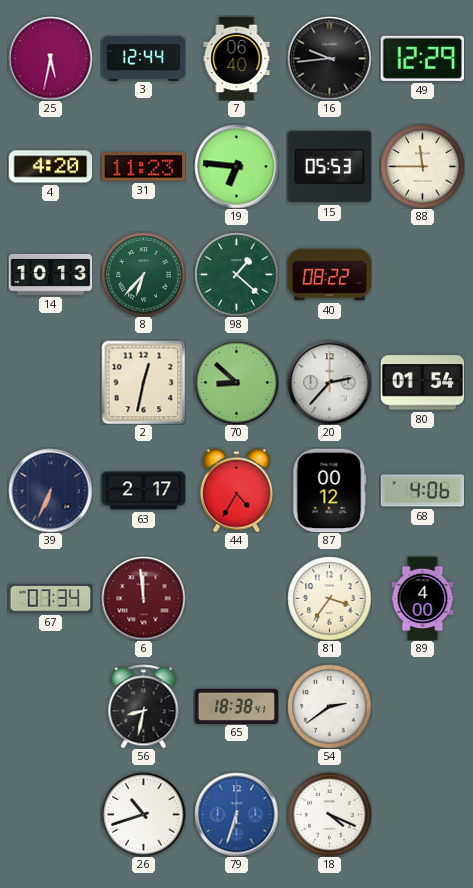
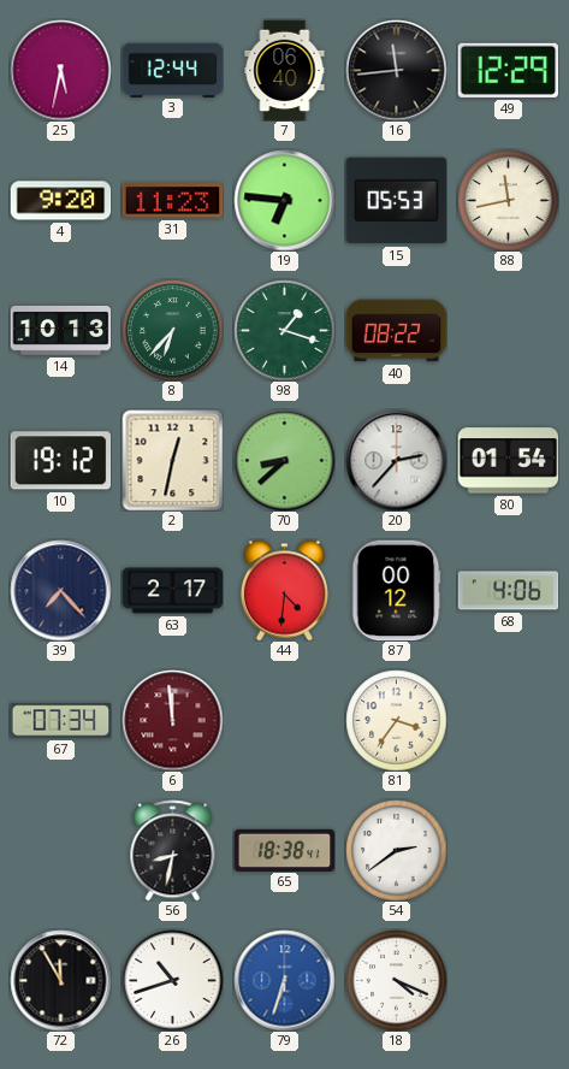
16: 9:44 -> 11:44
4: 4:20 -> 9:20
88: 11:45 -> 11:43
98: 1:22 -> 1:18
10: none -> 19:12
70: 8:52 -> 8:38
39: 6:34 -> 7:23
44: 4:35 -> 4:31
89: 4:00 -> none
72: none -> 11:55
